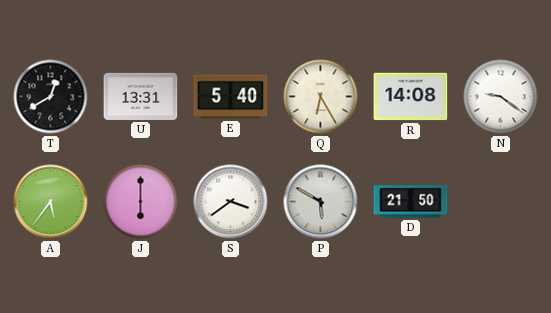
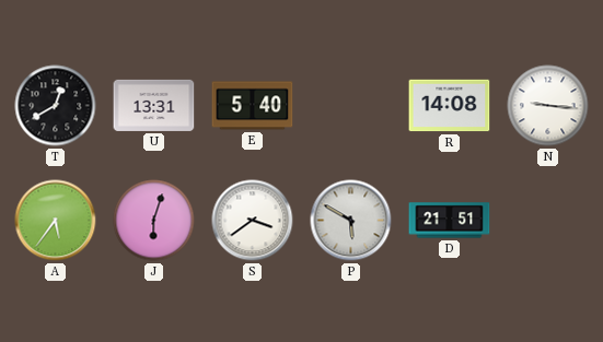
Q: 6:25 -> none
N: 9:21 -> 9:16
J: 6:00 -> 6:03
D: 21:50 -> 21:51
